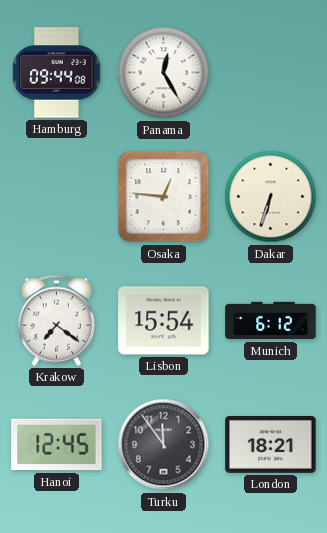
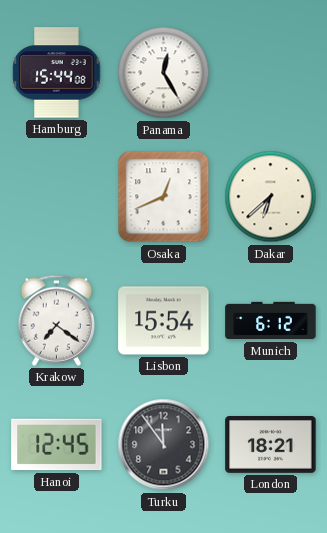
Hamburg: 09:44 -> 15:44
Osaka: 12:46 -> 12:41
Dakar: 6:33 -> 6:38
